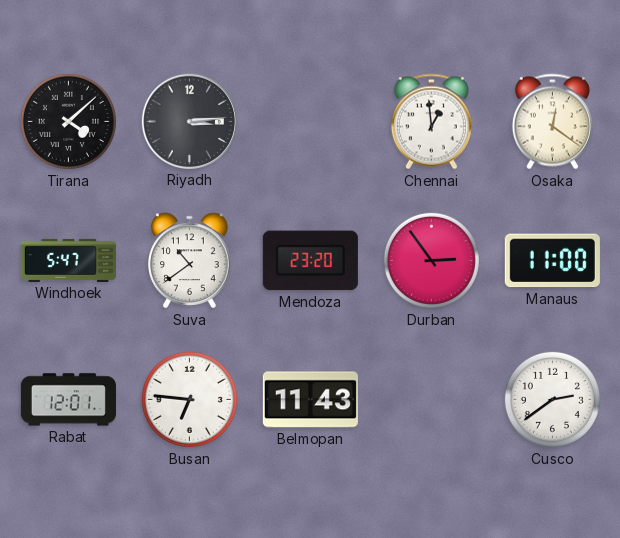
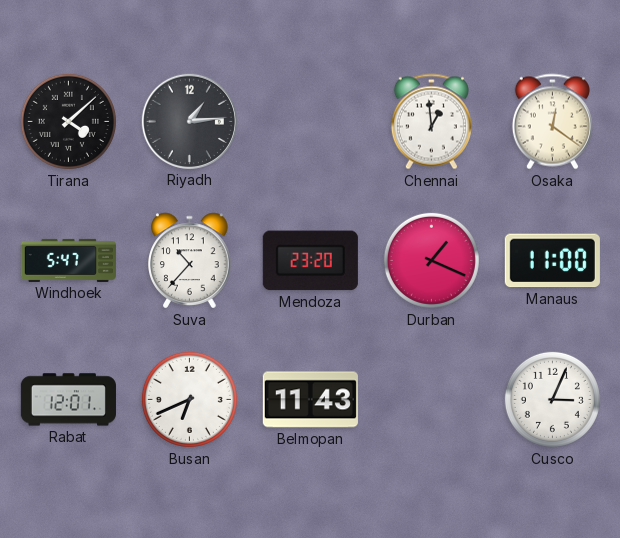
Riyadh: 3:14 -> 1:14
Suva: 10:39 -> 10:37
Durban: 2:54 -> 1:19
Busan: 6:46 -> 6:41
Cusco: 2:39 -> 3:04
